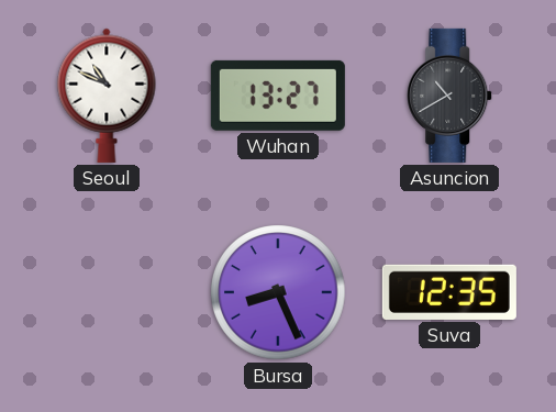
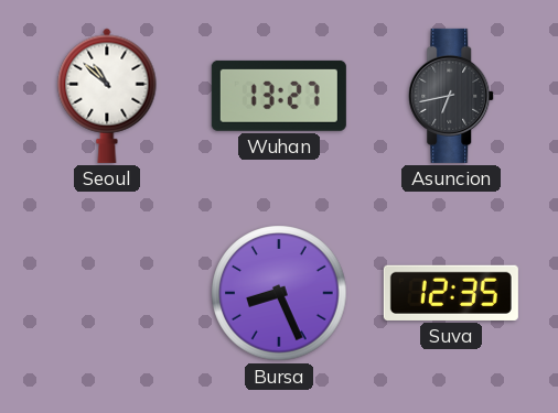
Seoul: 10:49 -> 10:52
Asuncion: 10:40 -> 6:43
